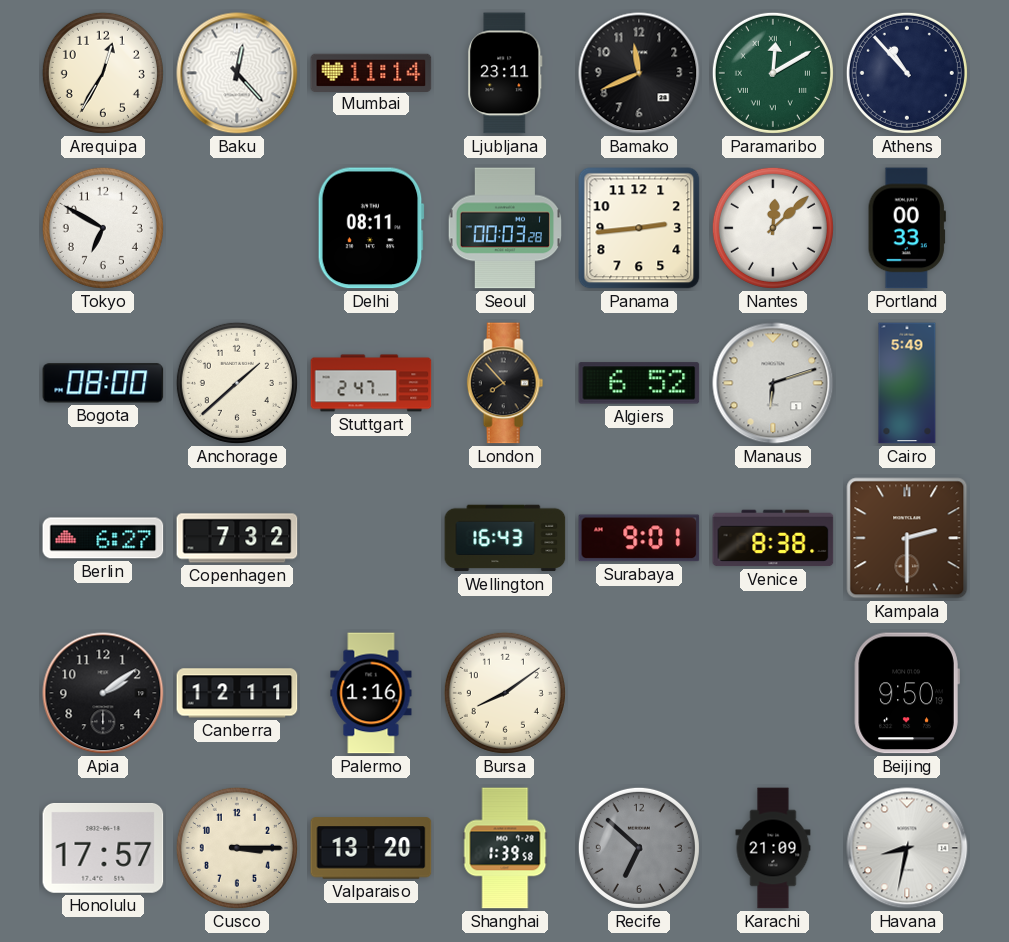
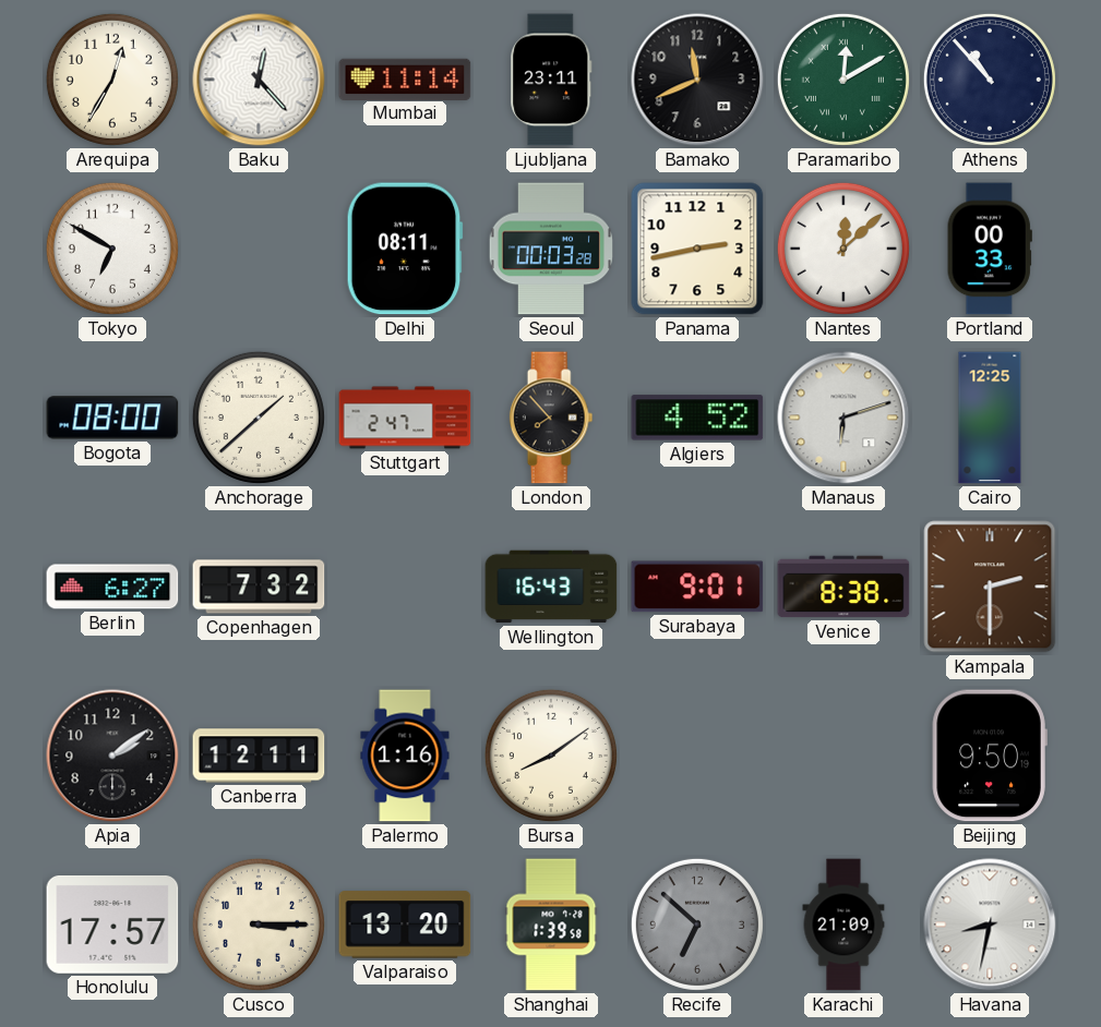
Panama: 2:44 -> 2:43
Algiers: 6:52 -> 4:52
Cairo: 5:49 -> 12:25
